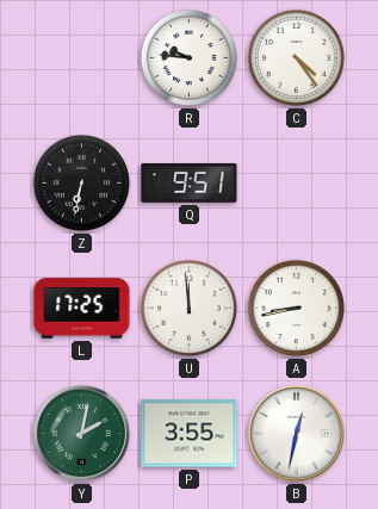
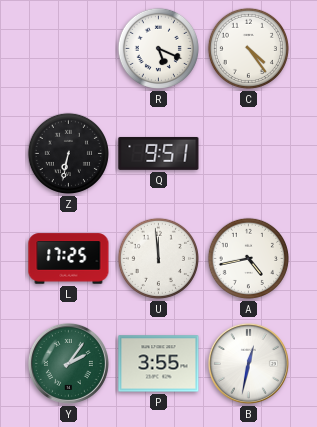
R: 9:46 -> 5:19
A: 8:43 -> 4:43
Y: 2:02 -> 2:06
